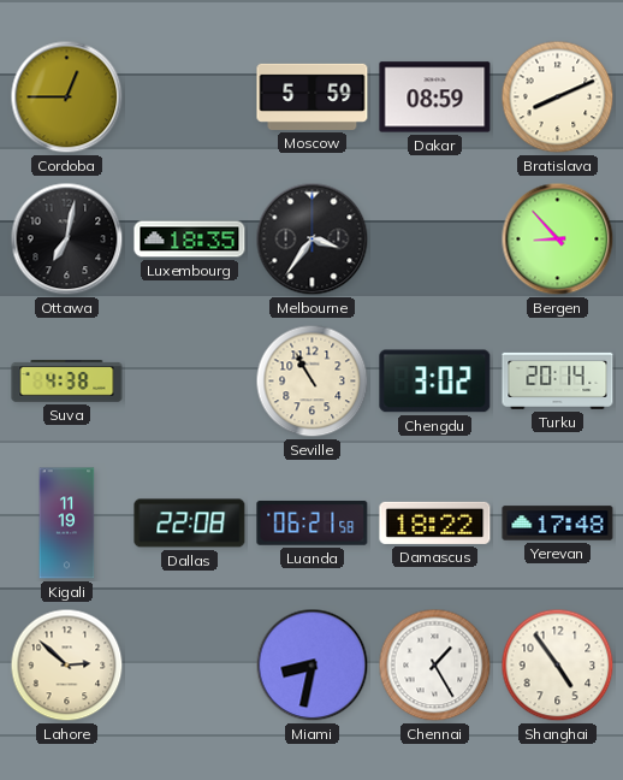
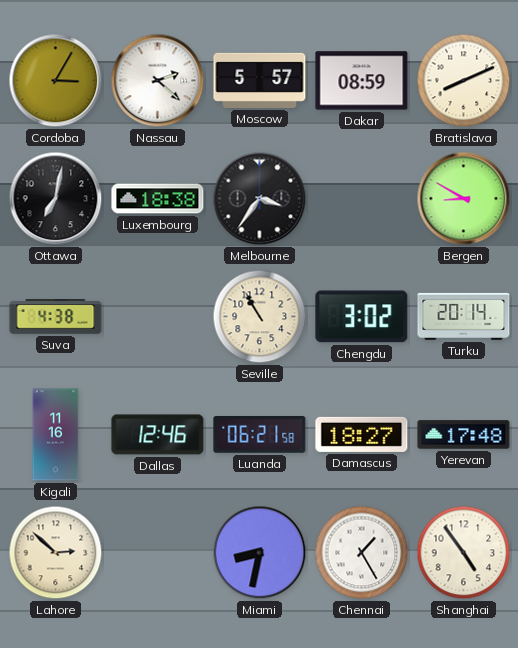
Cordoba: 12:45 -> 3:05
Nassau: none -> 2:22
Moscow: 5:59 -> 5:57
Luxembourg: 18:35 -> 18:38
Bergen: 8:53 -> 8:50
Kigali: 11:19 -> 11:16
Dallas: 22:08 -> 12:46
Damascus: 18:22 -> 18:27
